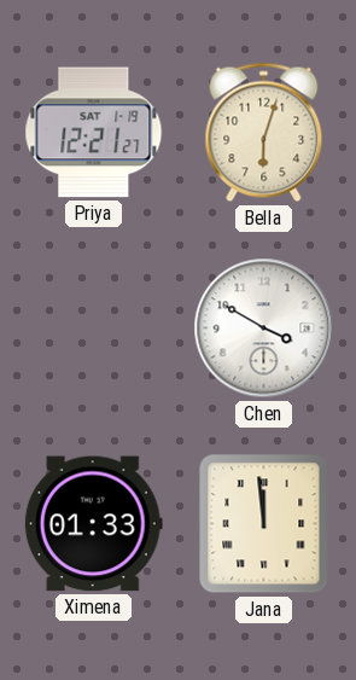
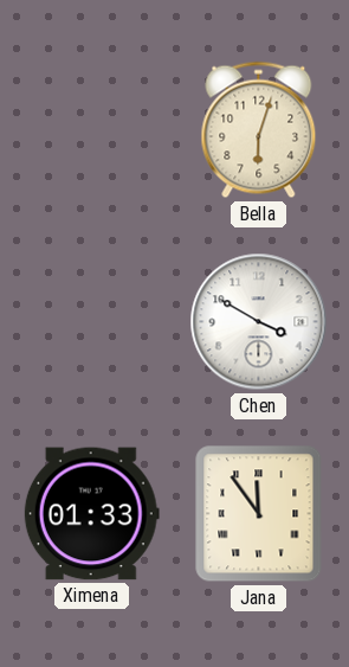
Priya: 12:21 -> none
Jana: 11:59 -> 11:54
